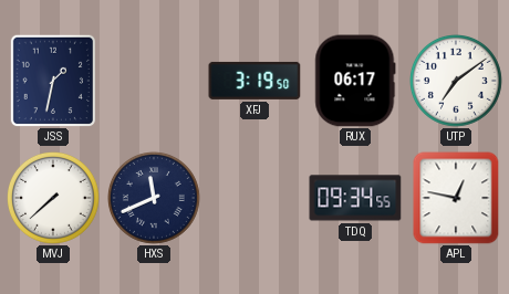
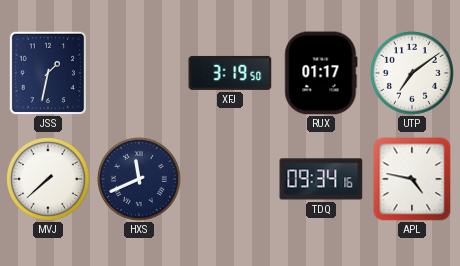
RUX: 06:17 -> 01:17
TDQ: 09:34:55 -> 09:34:16
APL: 12:47 -> 4:47
